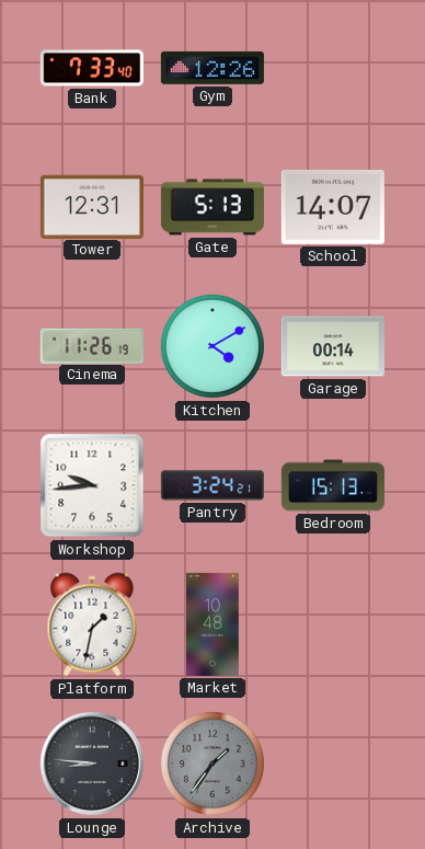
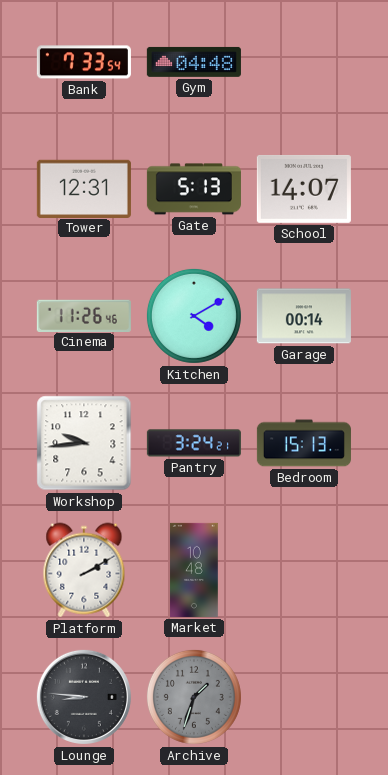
Bank: 7:33:40 -> 7:33:54
Gym: 12:26 -> 04:48
Cinema: 11:26:19 -> 11:26:46
Platform: 1:32 -> 2:10
Archive: 1:36 -> 1:33
